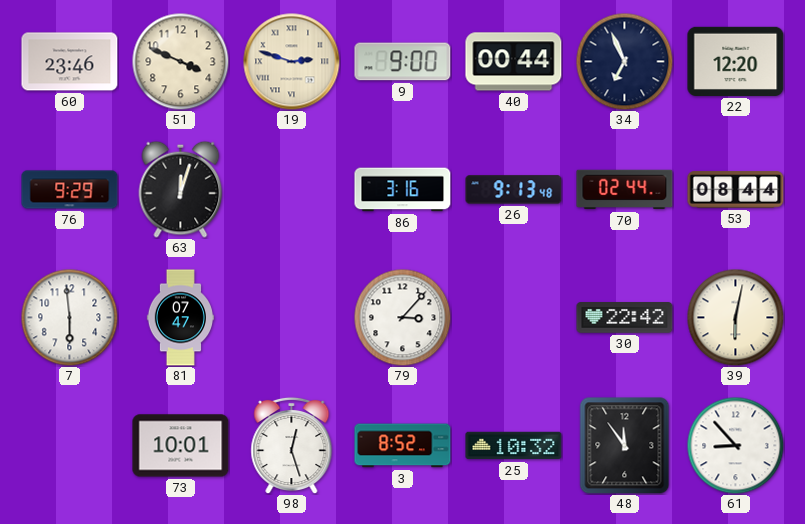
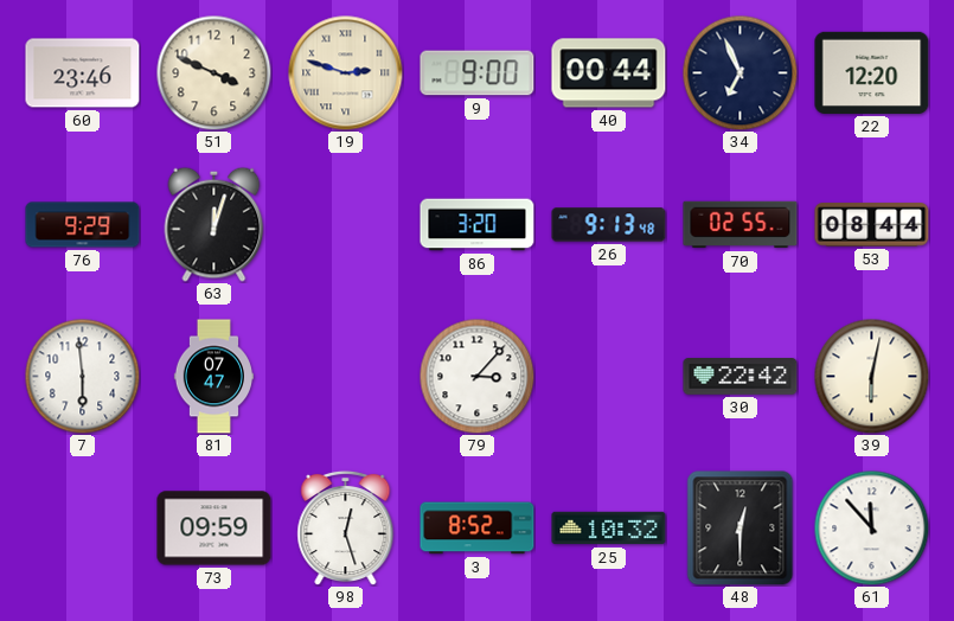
86: 3:16 -> 3:20
70: 02:44 -> 02:55
73: 10:01 -> 09:59
48: 11:54 -> 12:30
61: 8:53 -> 11:53
